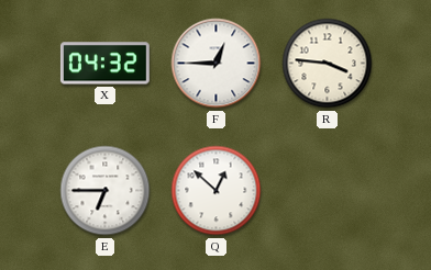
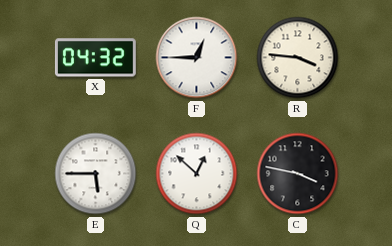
E: 6:45 -> 5:45
C: none -> 3:47
